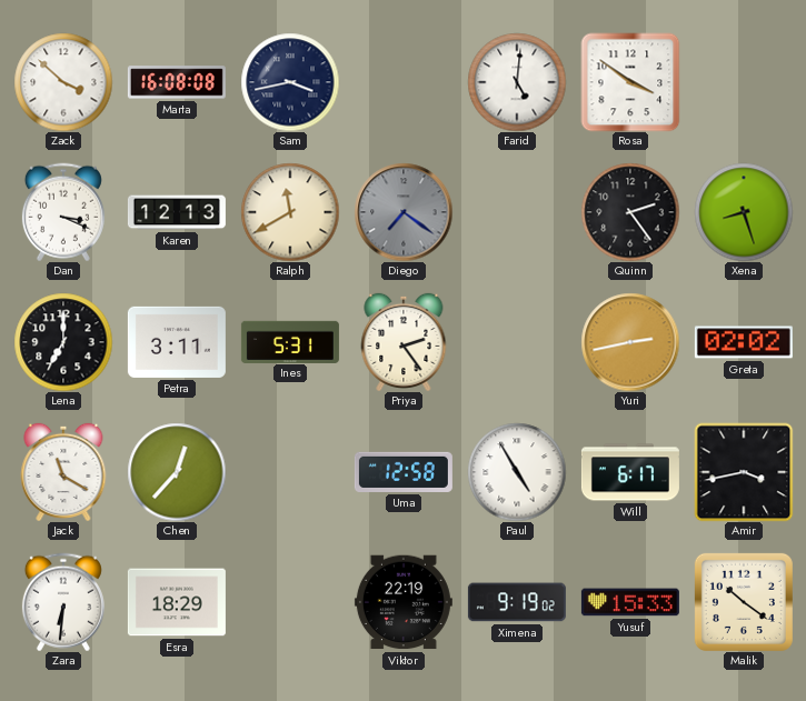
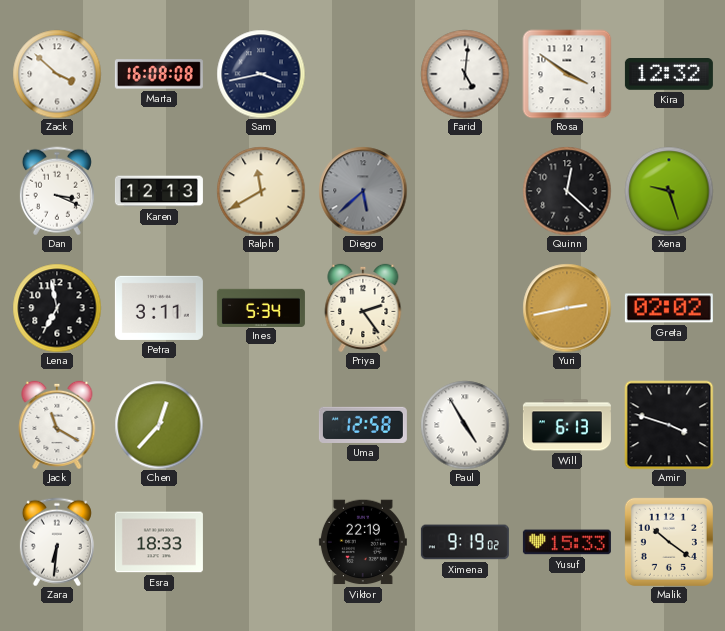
Kira: none -> 12:32
Diego: 7:21 -> 5:38
Quinn: 2:24 -> 12:22
Xena: 8:27 -> 9:27
Lena: 7:00 -> 6:58
Ines: 5:31 -> 5:34
Will: 6:17 -> 6:13
Amir: 3:43 -> 3:48
Esra: 18:29 -> 18:33
